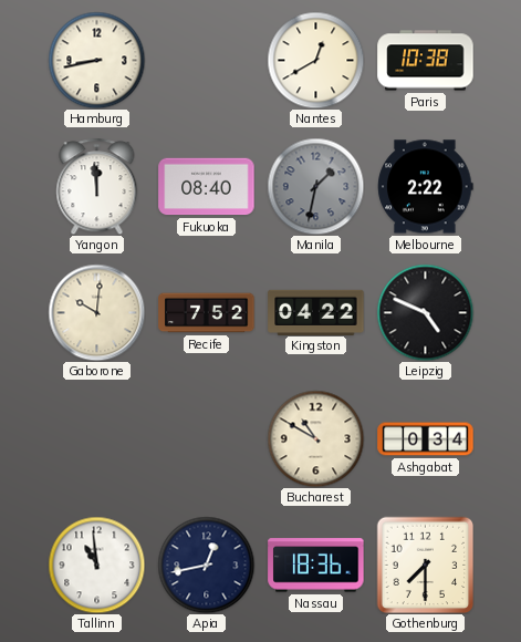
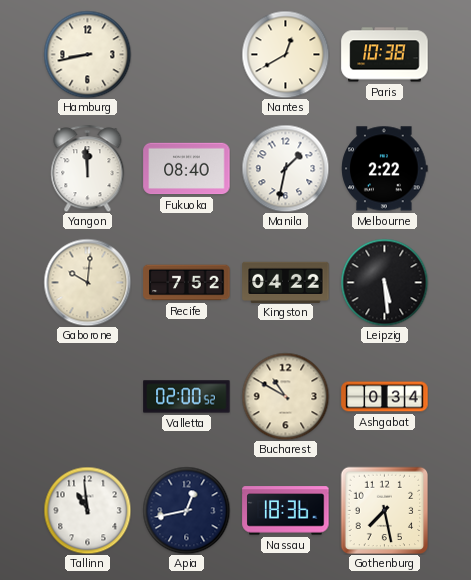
Manila dial: grey -> white
Leipzig: 4:49 -> 5:29
Valletta: none -> 02:00
Gothenburg: 7:30 -> 7:28
